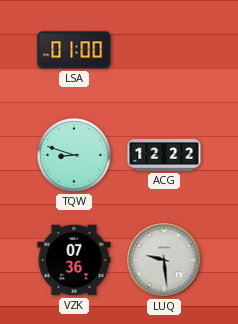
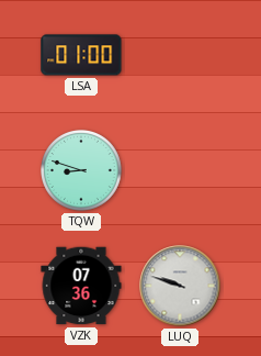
ACG: 12:22 -> none
LUQ: 9:29 -> 9:48
